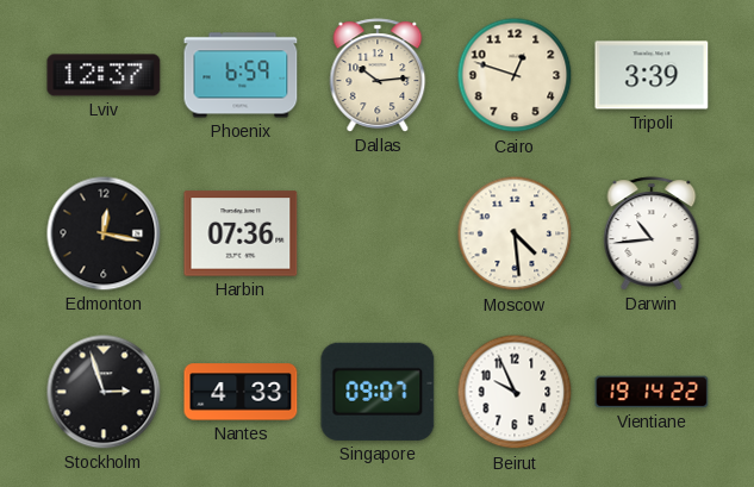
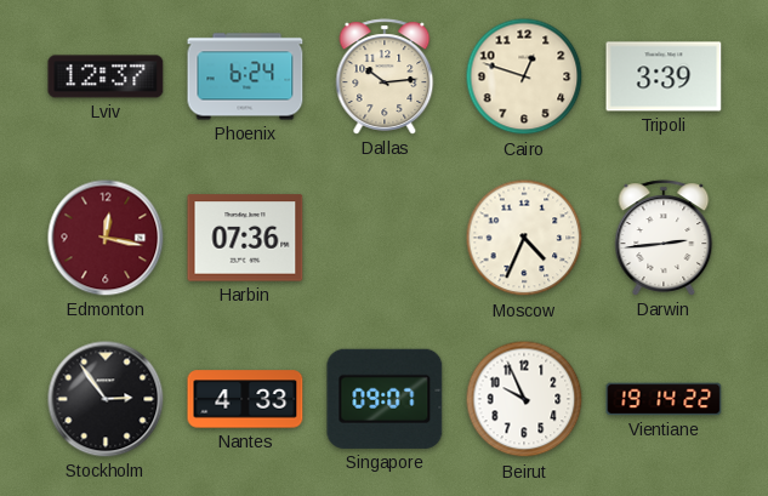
Phoenix: 6:59 -> 6:24
Edmonton dial: black -> burgundy
Moscow: 4:29 -> 4:34
Darwin: 10:44 -> 2:44
Stockholm: 2:57 -> 2:54
